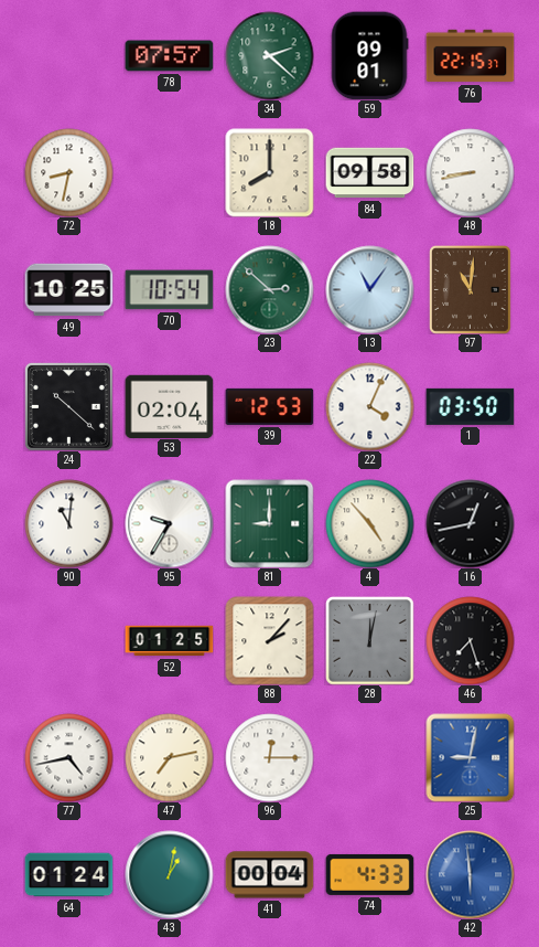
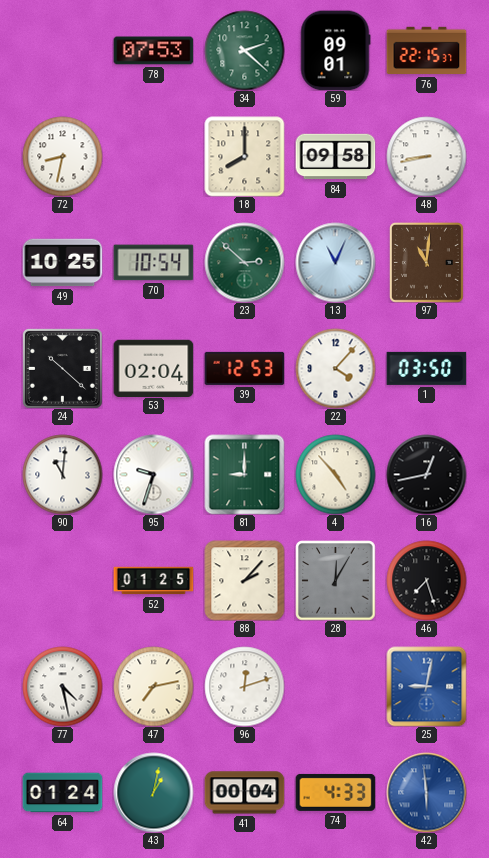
78: 07:57 -> 07:53
13: 11:06 -> 11:04
22: 4:04 -> 4:07
95: 9:35 -> 9:33
28: 12:02 -> 12:05
77: 4:43 -> 4:28
96: 12:15 -> 12:12
